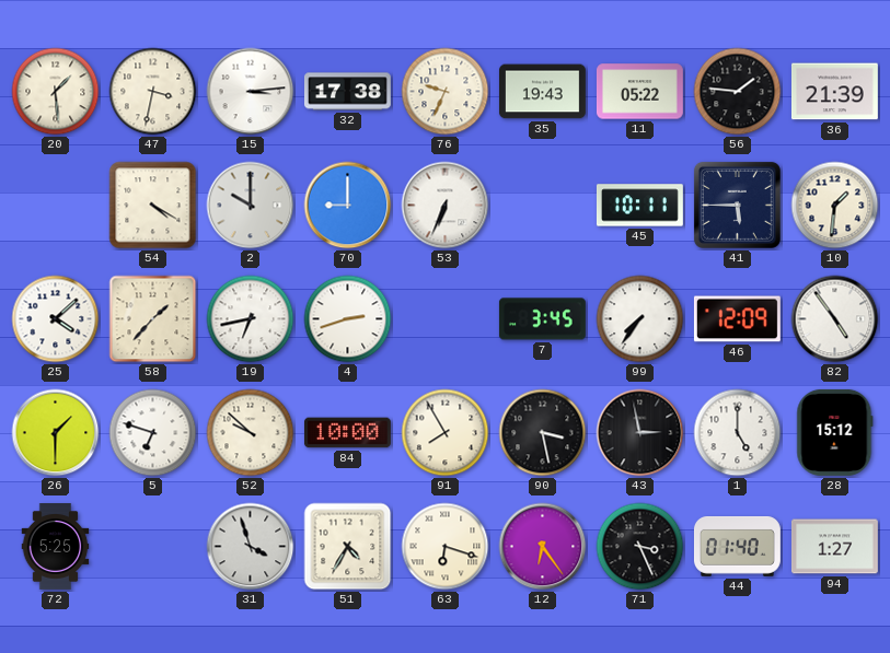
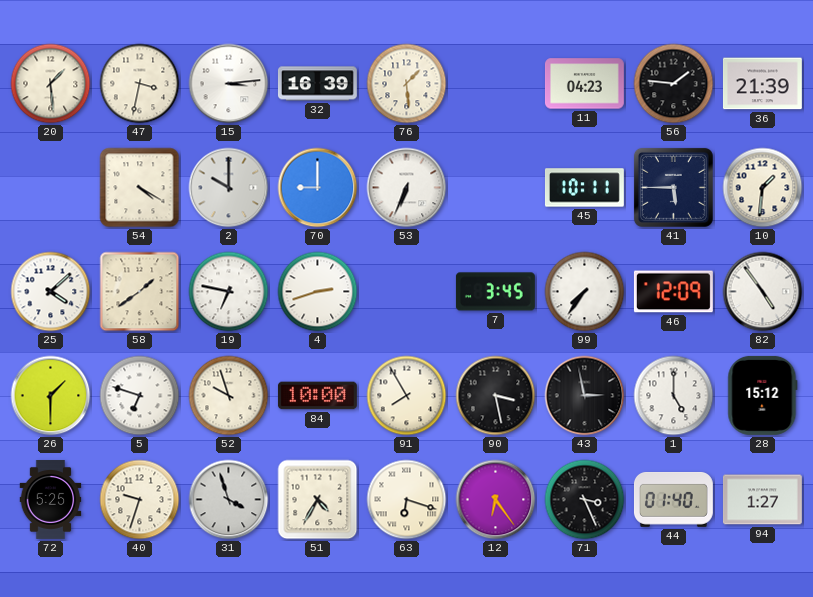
32: 17:38 -> 16:39
76: 9:34 -> 1:29
35: 19:43 -> none
11: 05:22 -> 04:23
58: 1:37 -> 1:39
19: 6:43 -> 6:47
52: 9:52 -> 9:57
40: none -> 9:33
